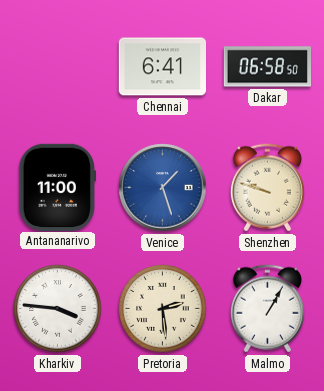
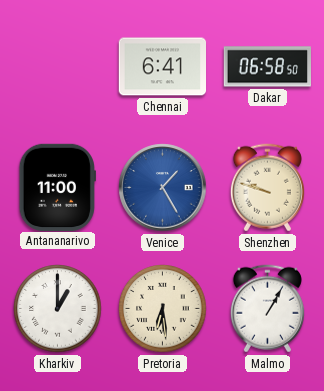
Venice: 1:27 -> 1:25
Kharkiv: 3:46 -> 1:00
Pretoria: 2:29 -> 6:29
